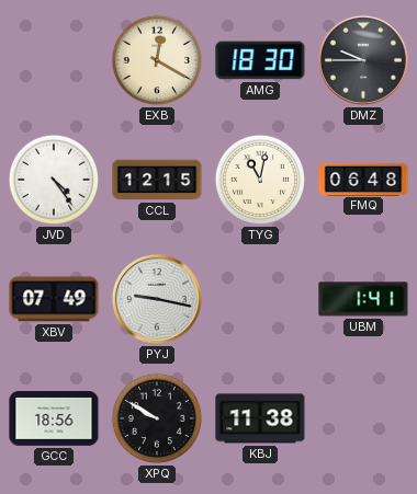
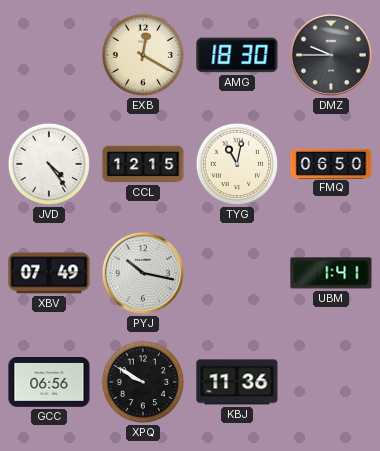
FMQ: 06:48 -> 06:50
PYJ: 9:17 -> 10:17
GCC: 18:56 -> 06:56
KBJ: 11:38 -> 11:36
